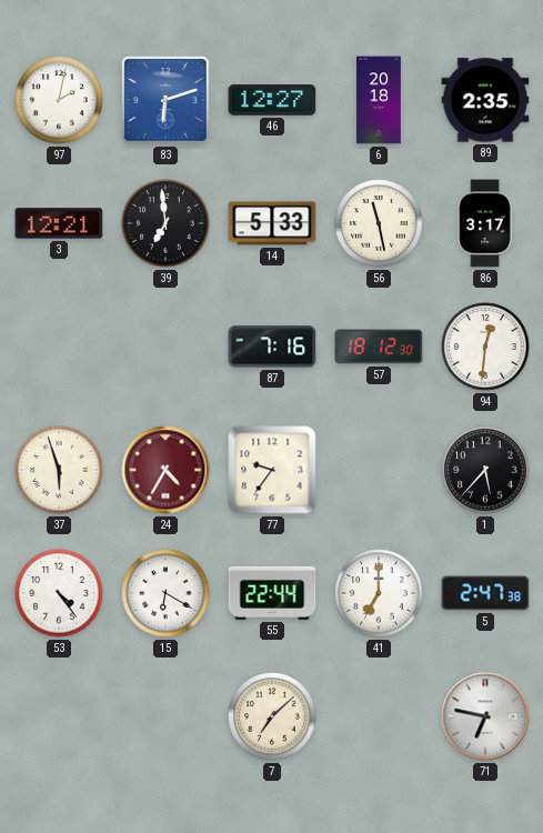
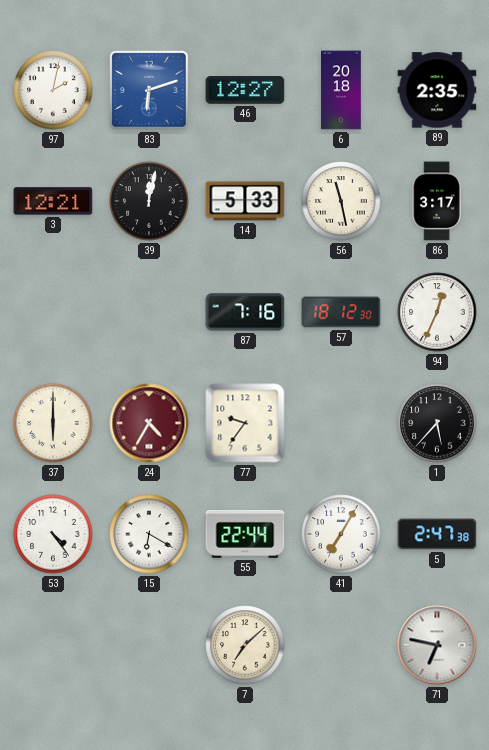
39: 6:59 -> 12:02
94: 12:31 -> 12:34
37: 5:57 -> 6:00
41: 7:00 -> 7:05
